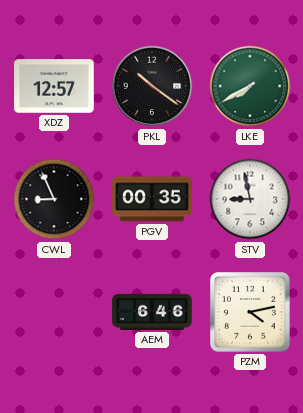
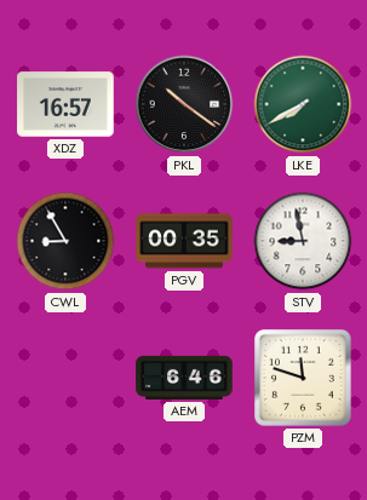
XDZ: 12:57 -> 16:57
CWL: 8:56 -> 8:55
PZM: 4:13 -> 11:48
